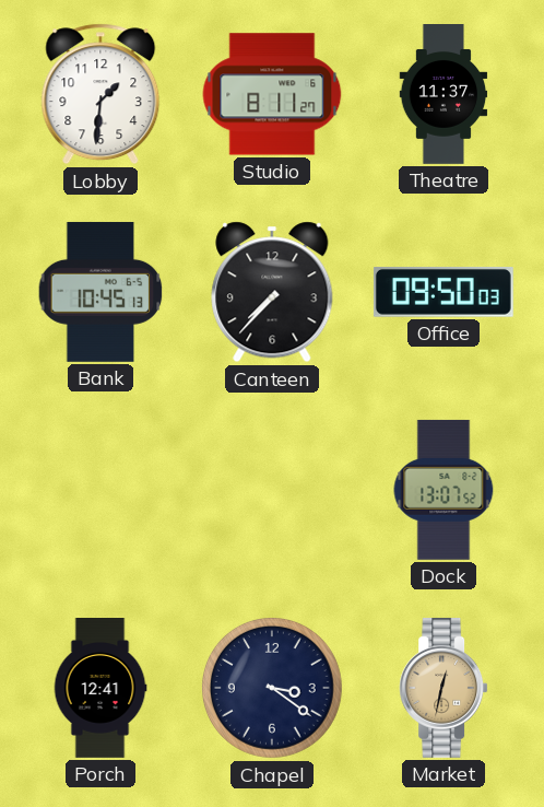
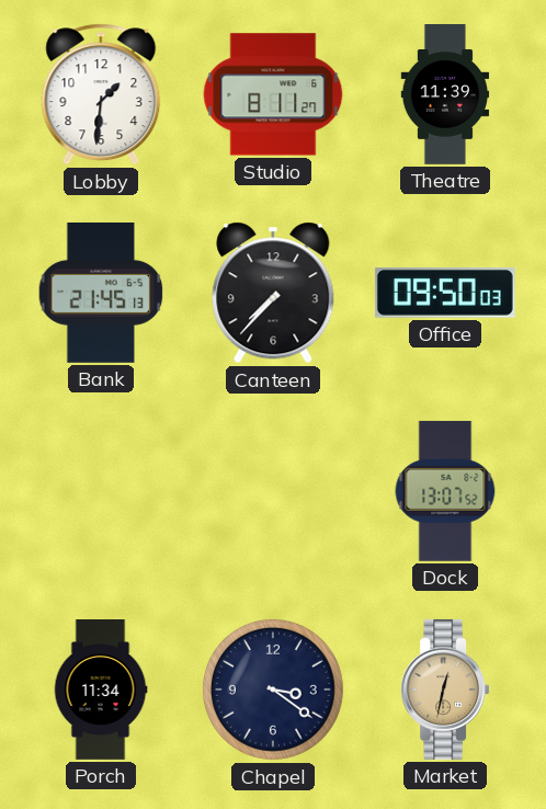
Theatre: 11:37 -> 11:39
Bank: 10:45 -> 21:45
Porch: 12:41 -> 11:34
